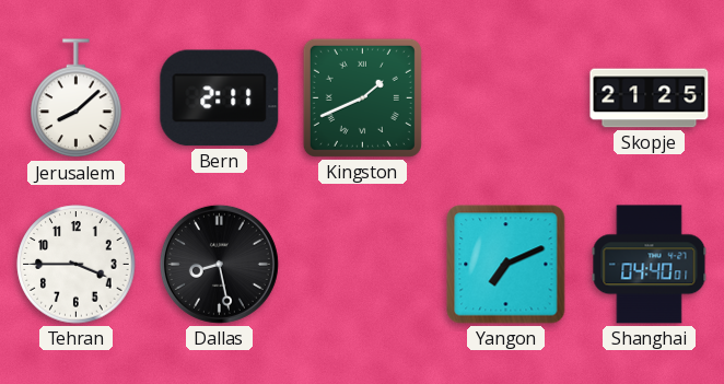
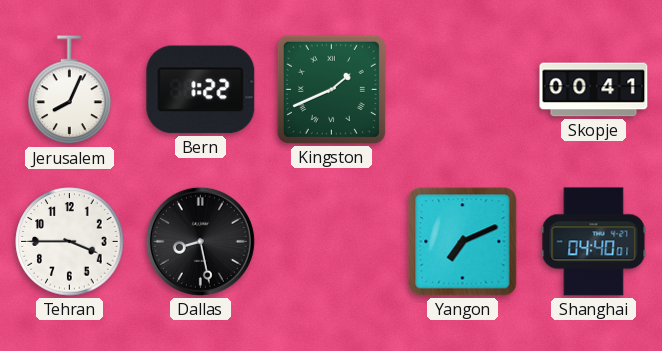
Jerusalem: 8:08 -> 8:04
Bern: 2:11 -> 1:22
Skopje: 21:25 -> 00:41
